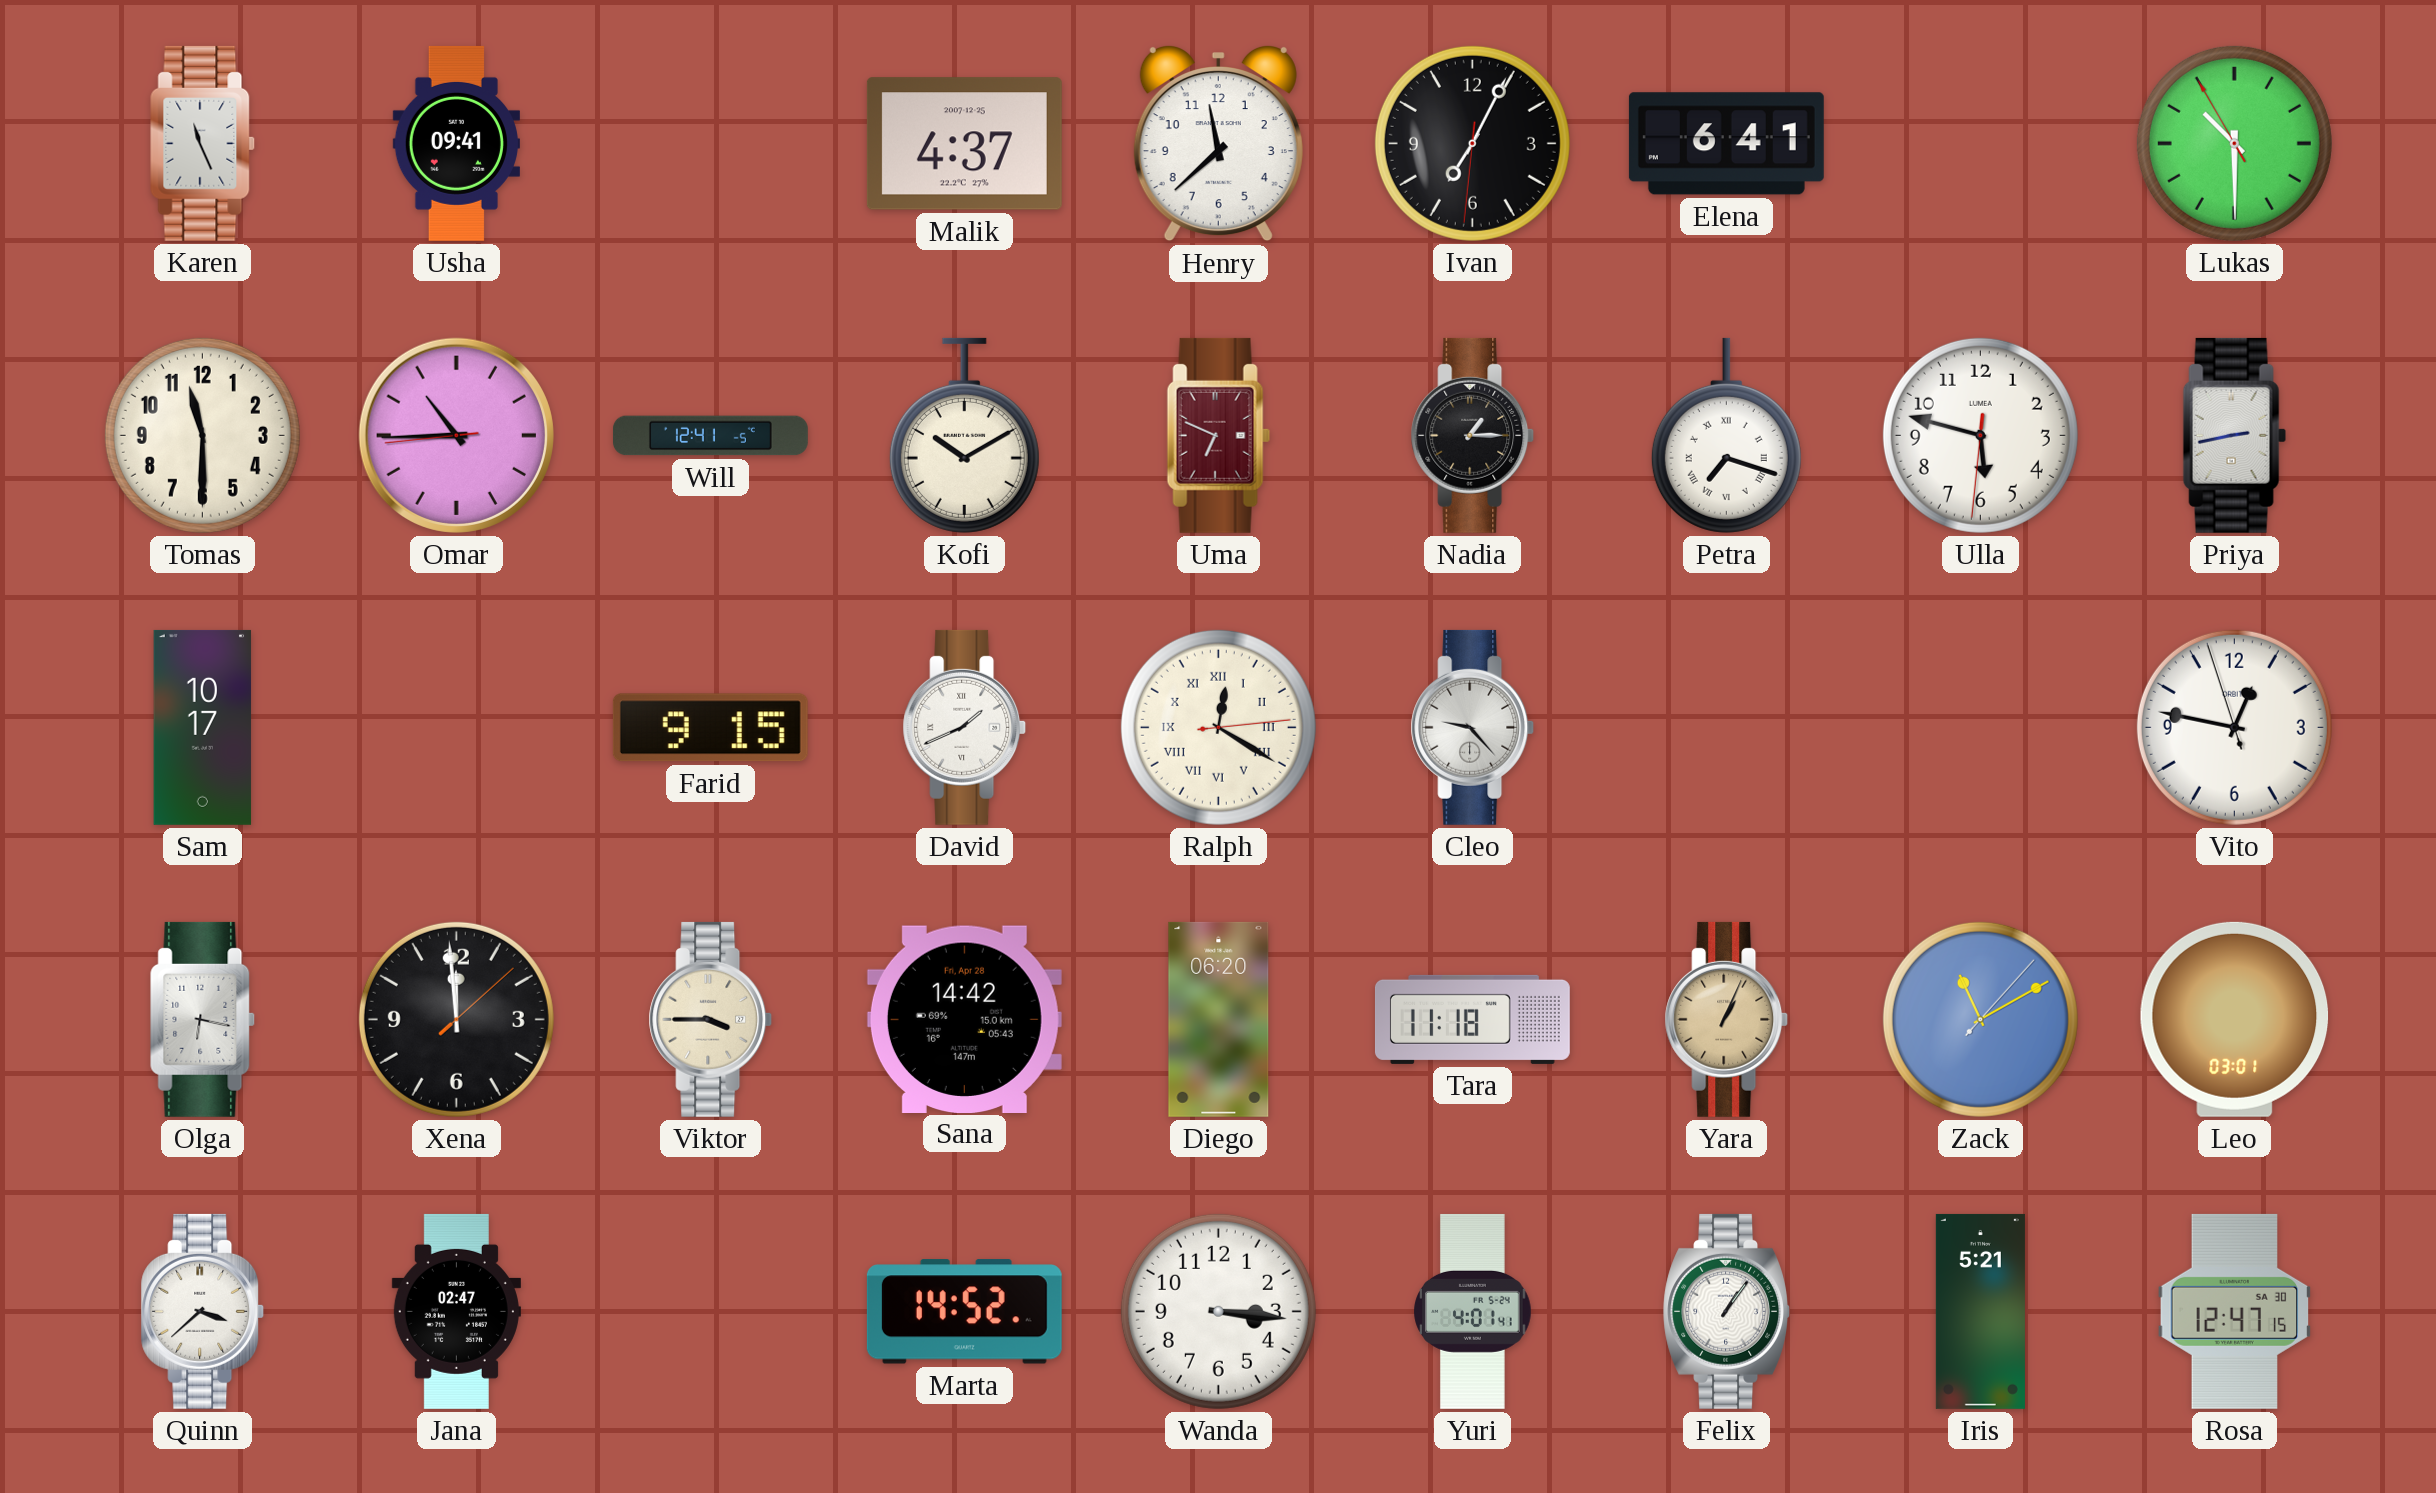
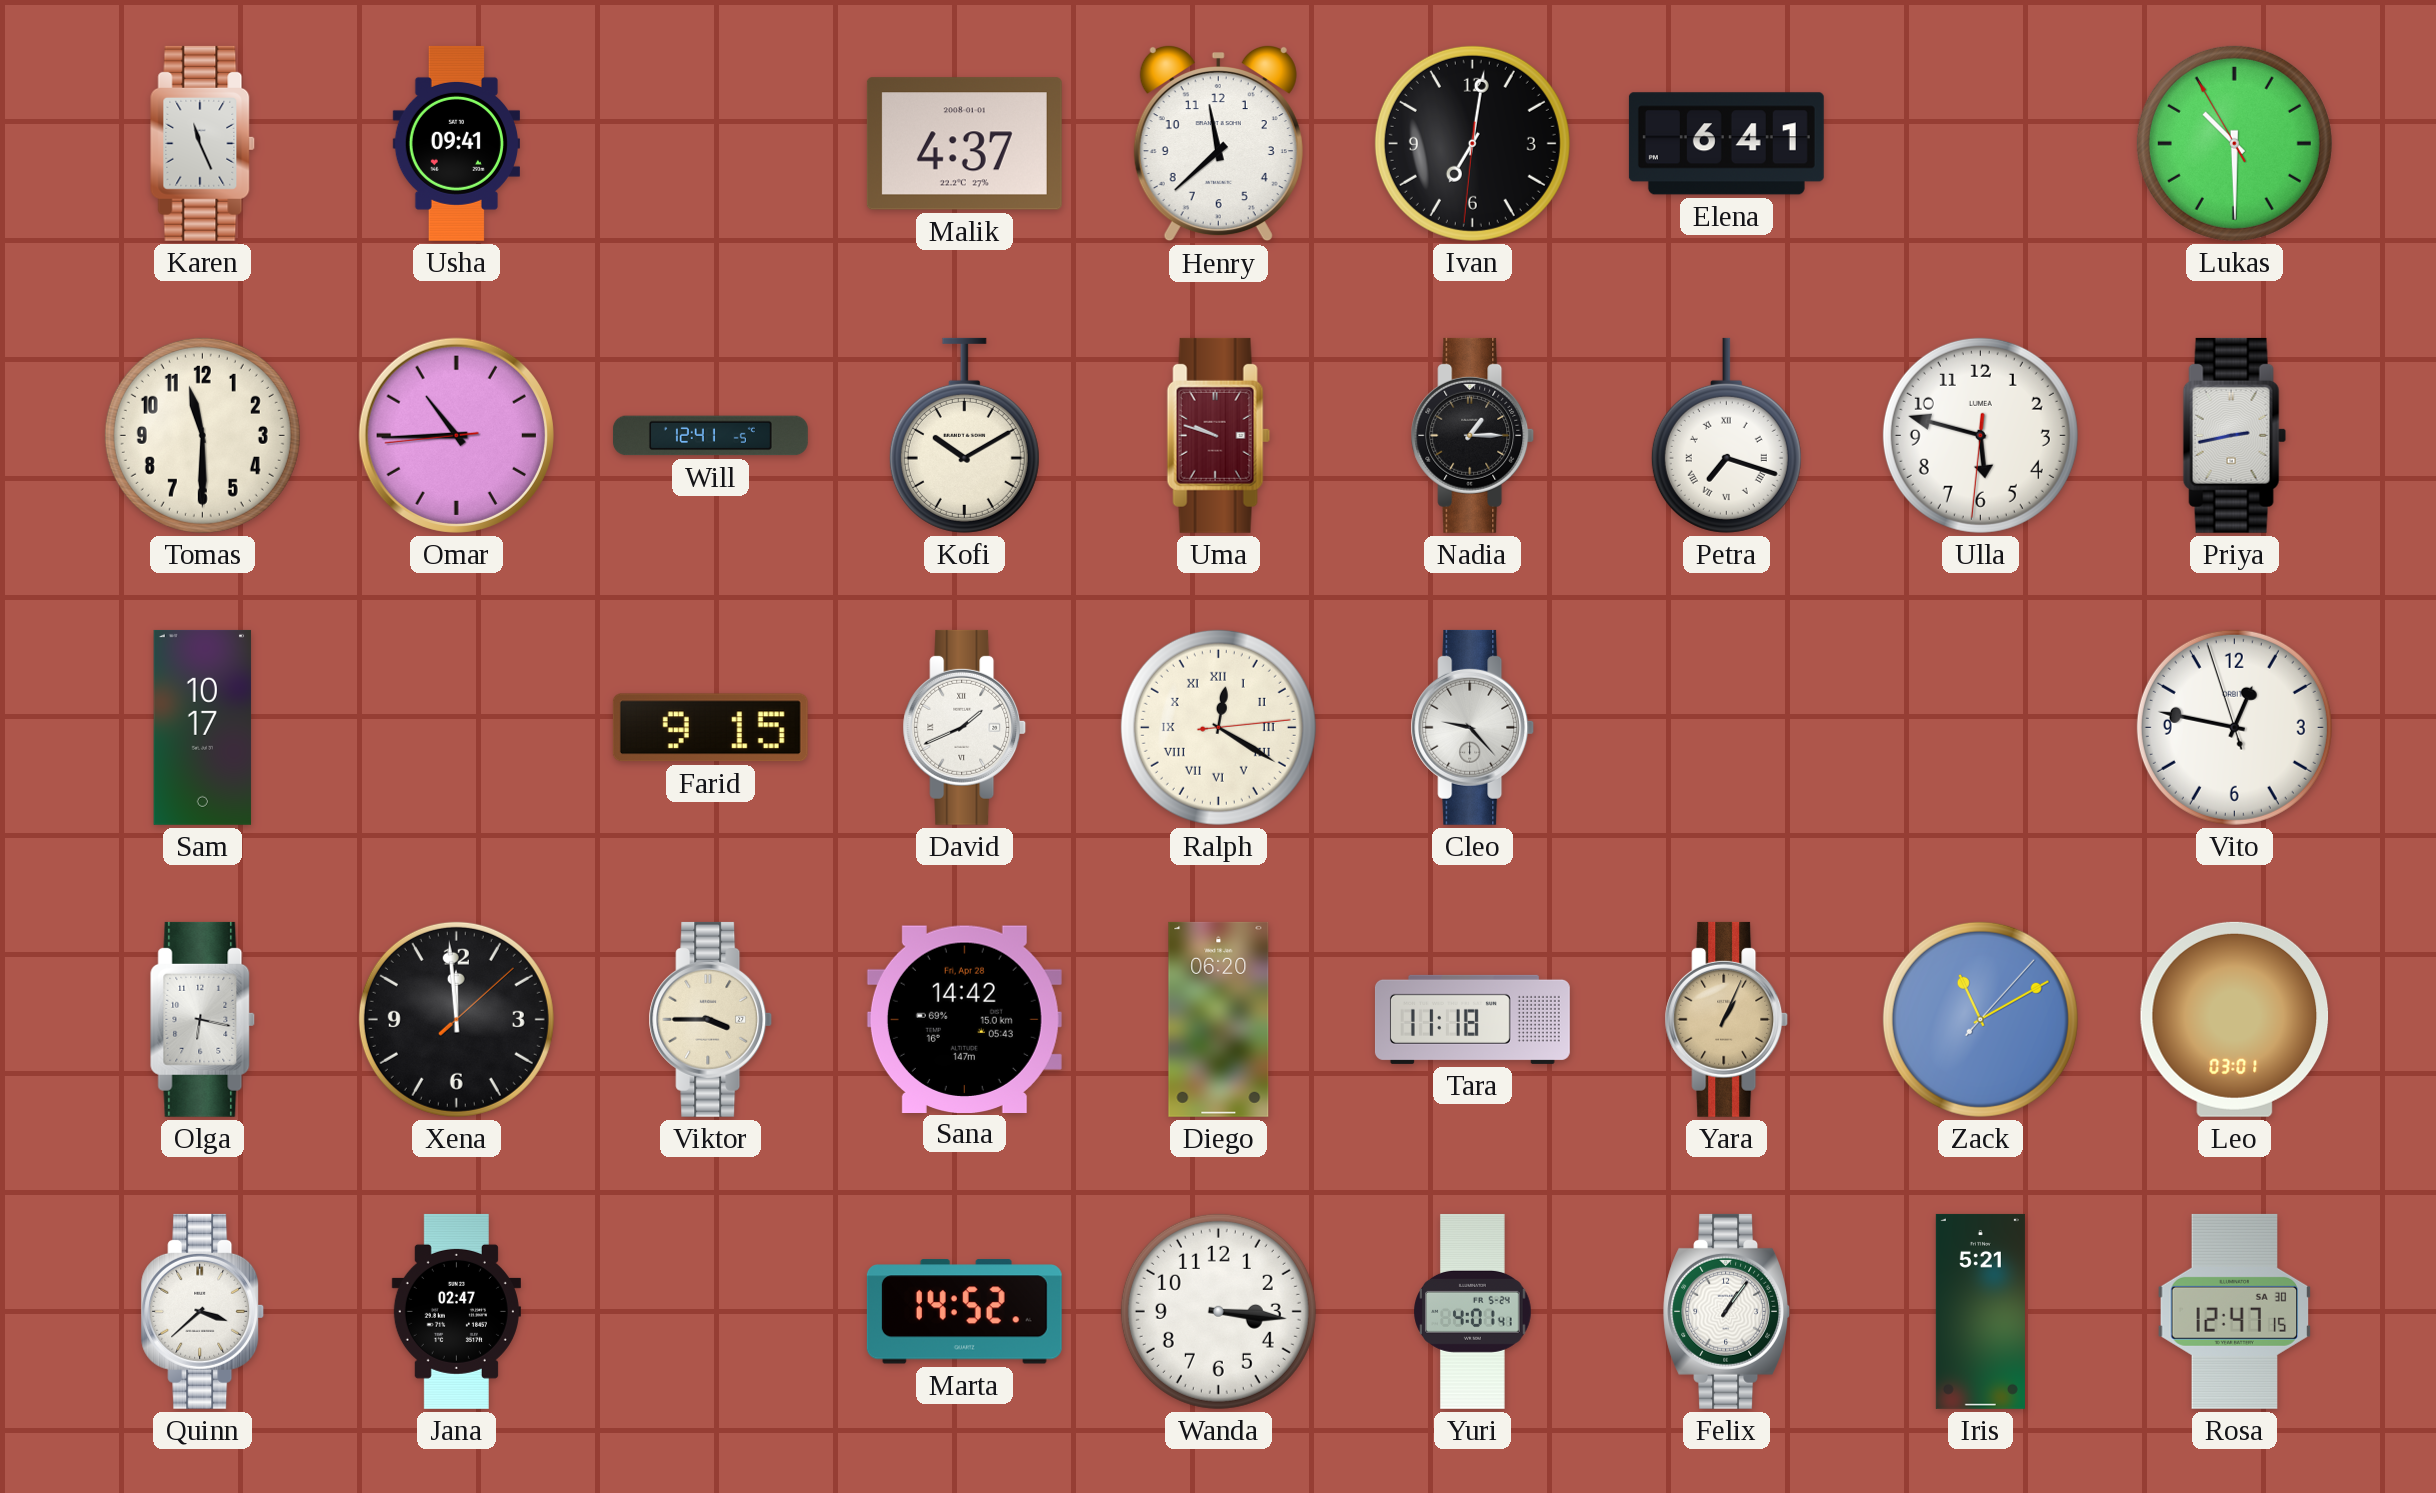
Malik date: 2007-12-25 -> 2008-01-01
Ivan: 7:04 -> 7:01
Uma: 6:49 -> 9:48
